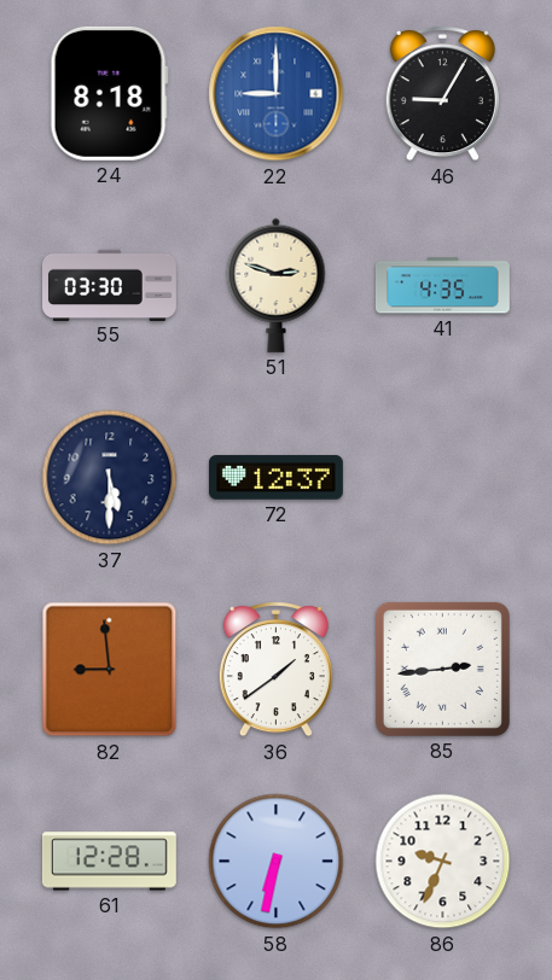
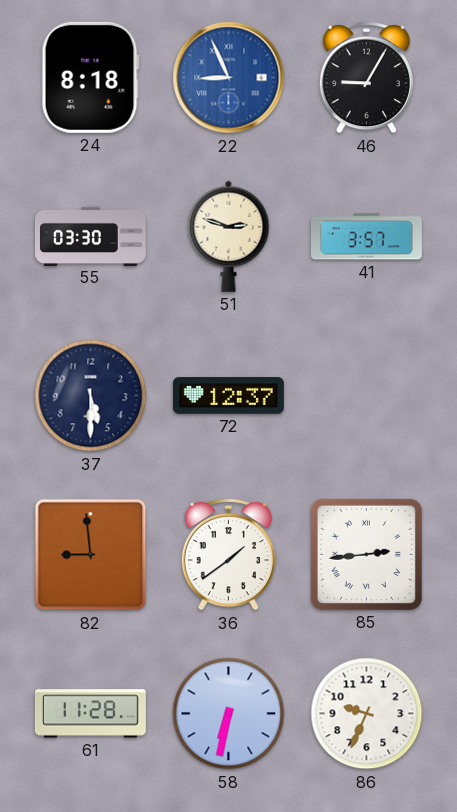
22: 9:00 -> 8:56
41: 4:35 -> 3:57
61: 12:28 -> 11:28
